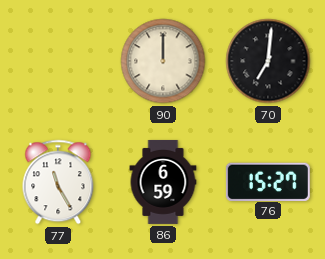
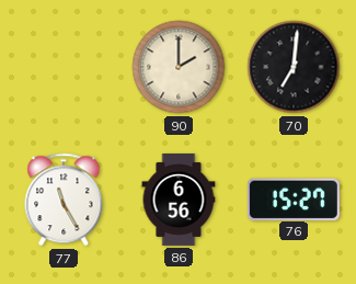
90: 12:00 -> 2:00
86: 6:59 -> 6:56
